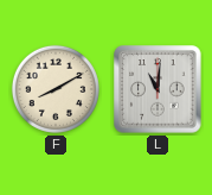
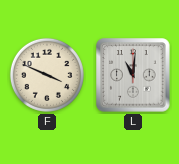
F: 8:10 -> 3:49
